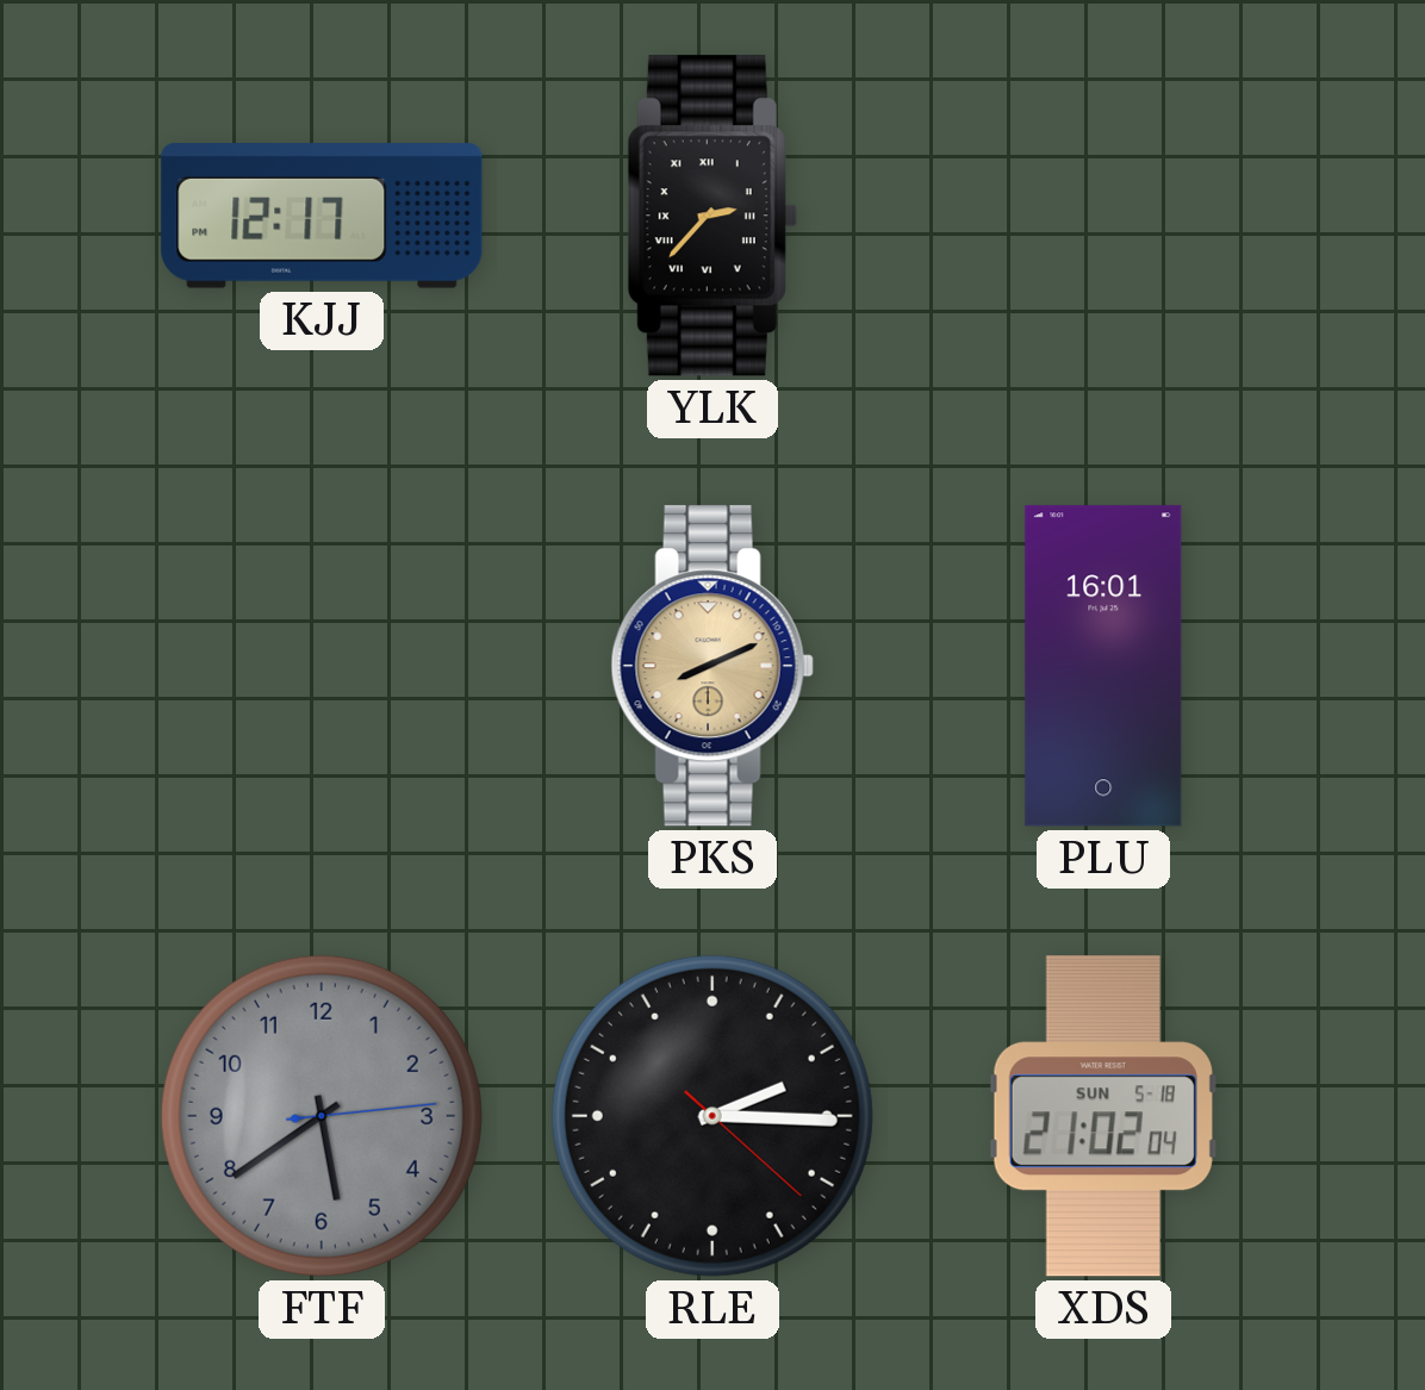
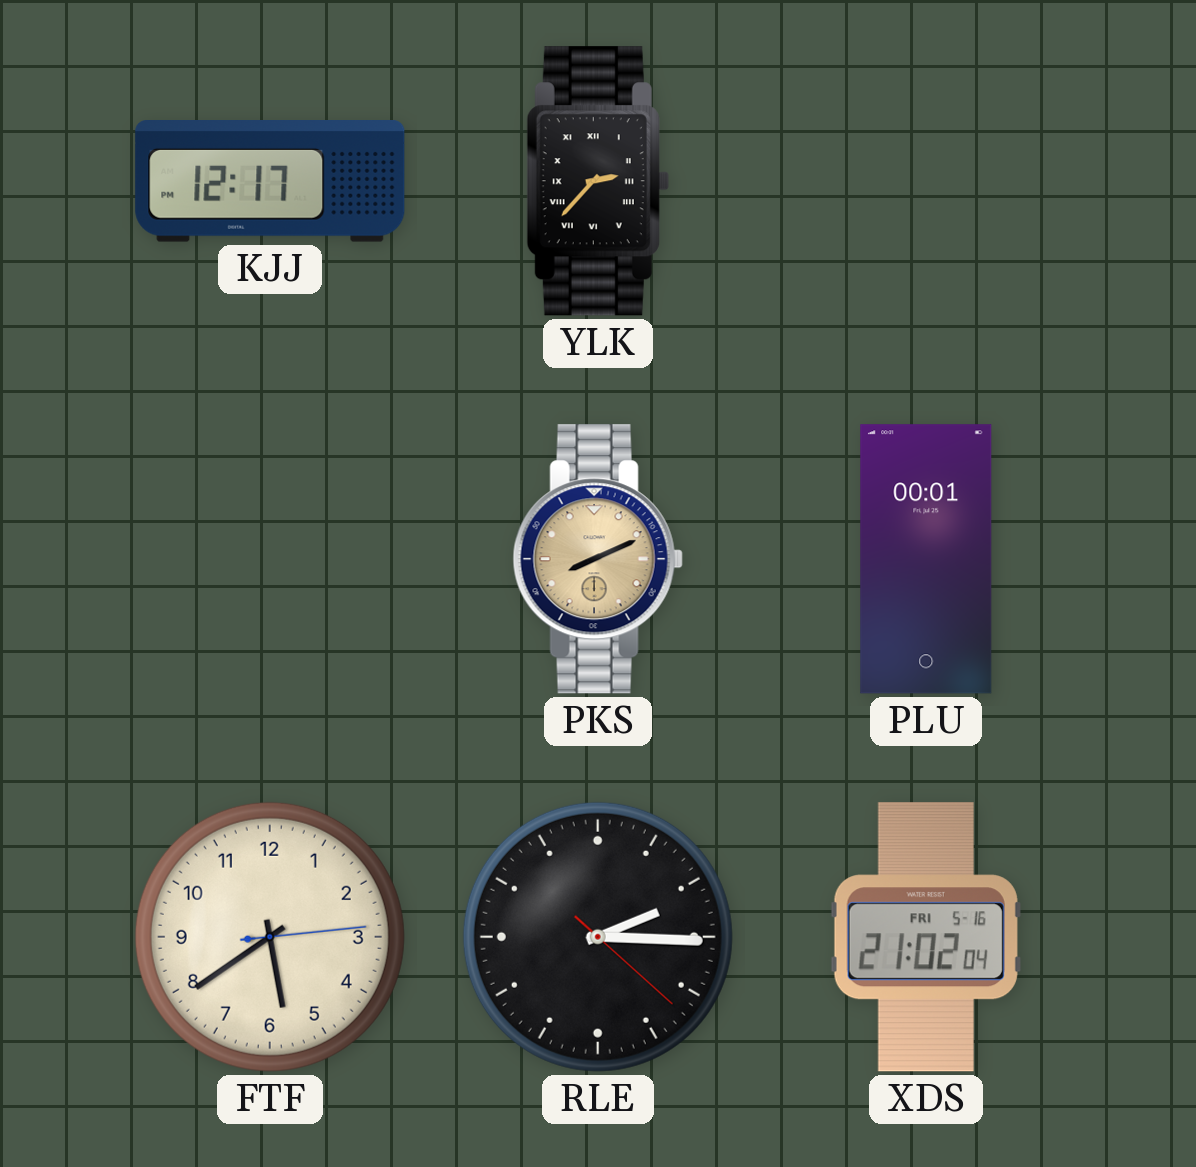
PLU: 16:01 -> 00:01
FTF dial: grey -> cream
XDS date: SUN 5-18 -> FRI 5-16
